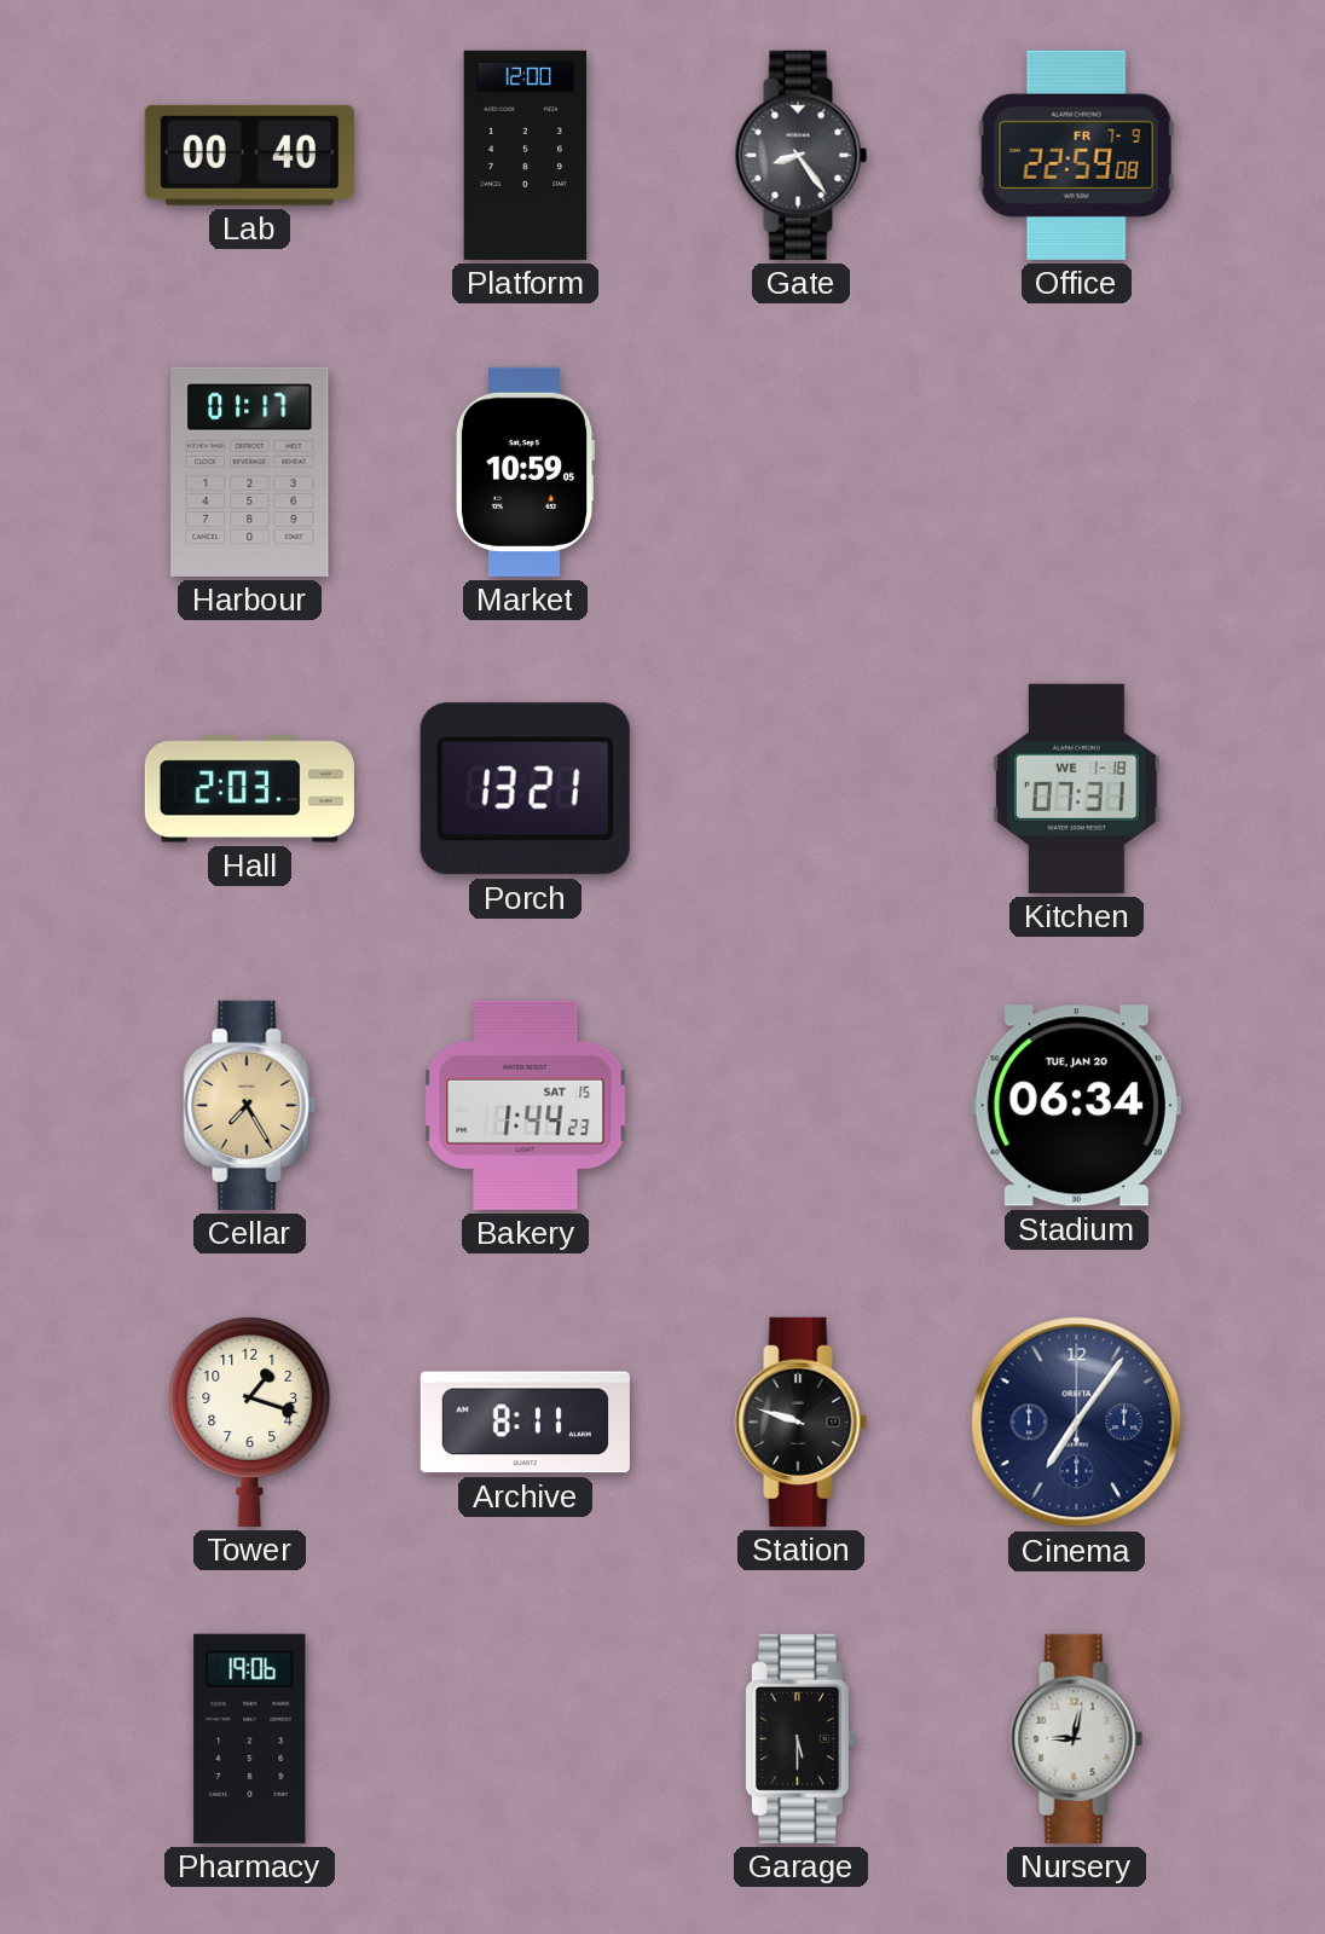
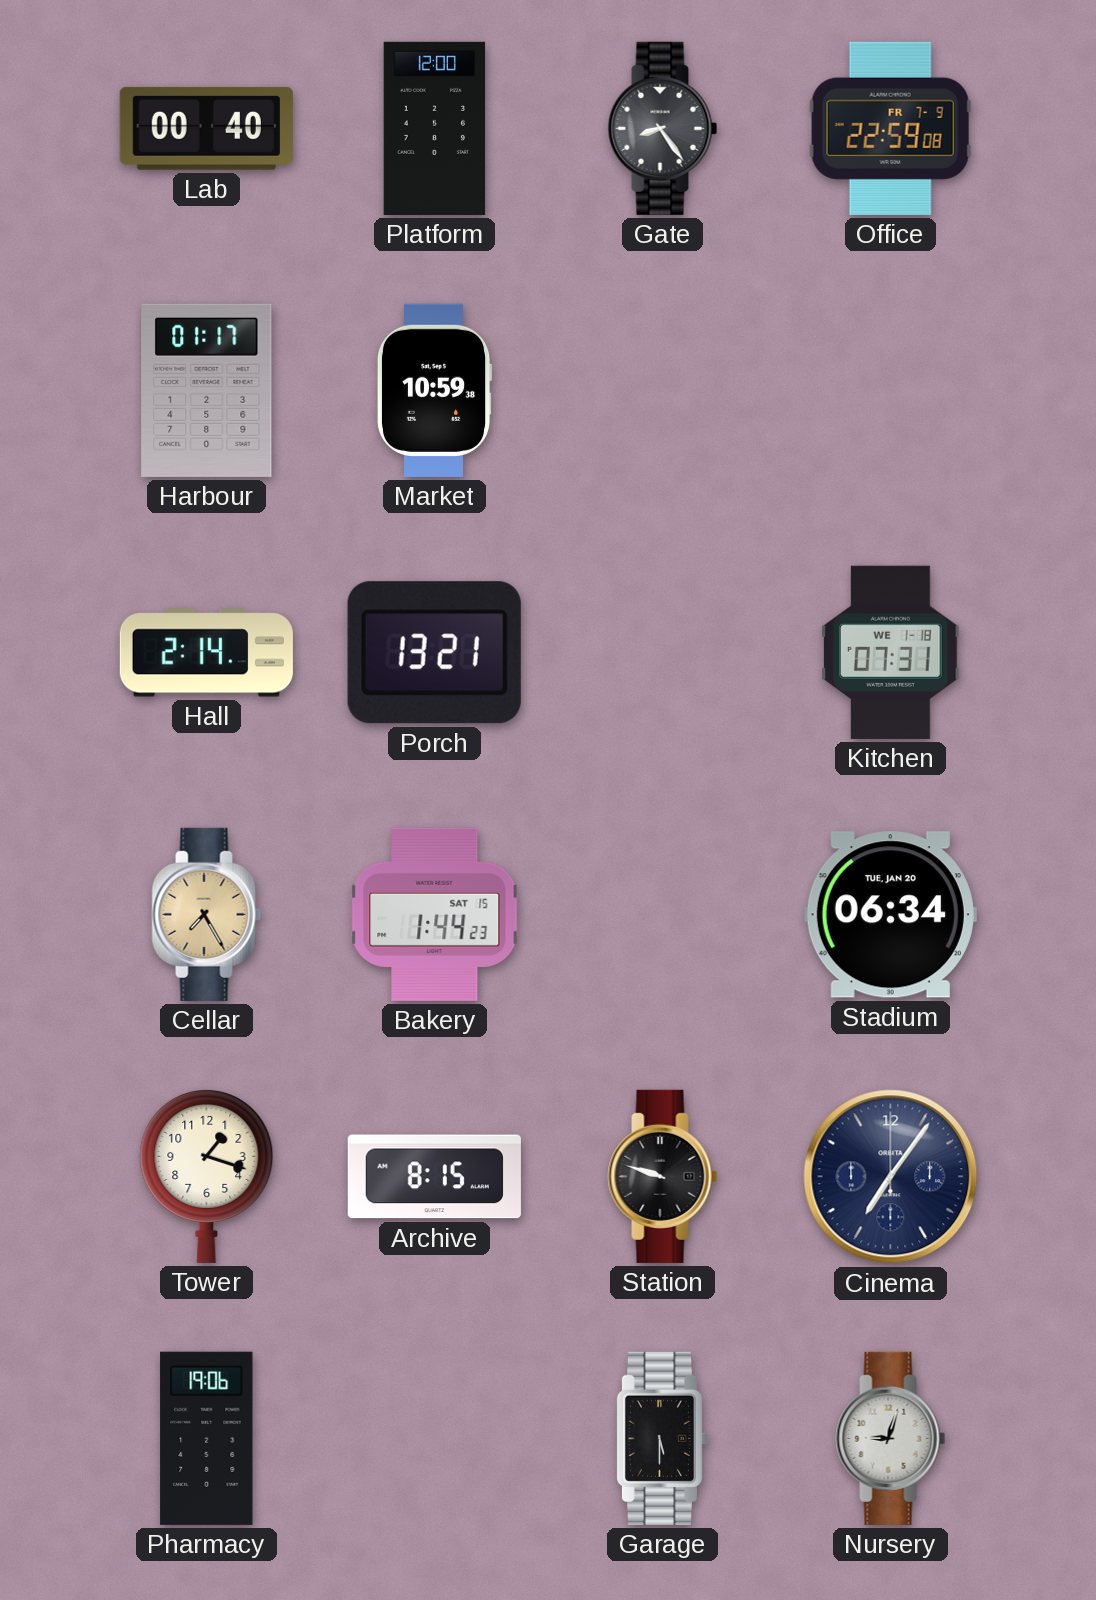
Market: 10:59:05 -> 10:59:38
Hall: 2:03 -> 2:14
Archive: 8:11 -> 8:15
Nursery: 9:02 -> 9:03
